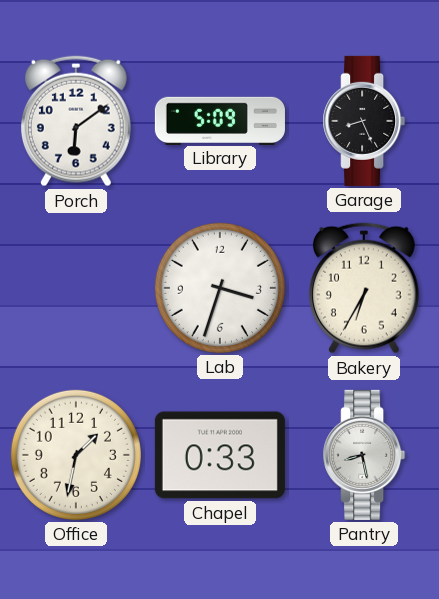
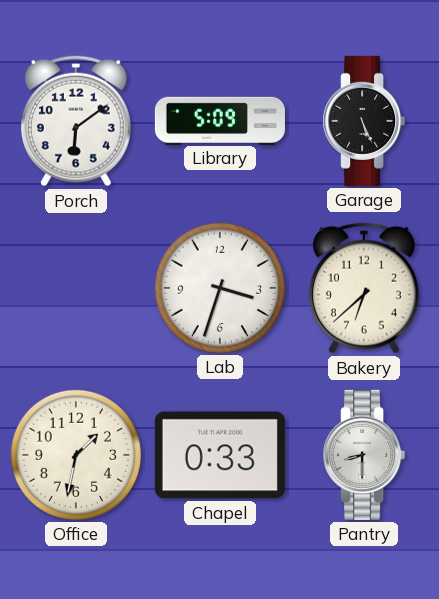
Garage: 8:26 -> 5:26
Bakery: 6:35 -> 6:38
Pantry: 8:28 -> 8:30
